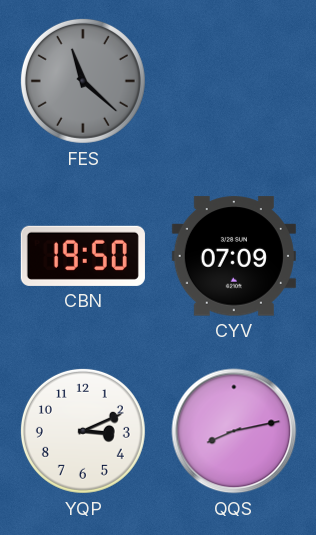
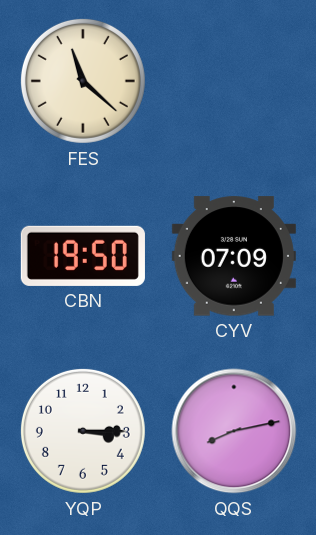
FES dial: grey -> cream
YQP: 3:11 -> 3:15
